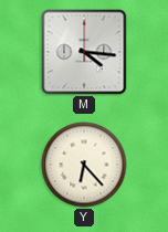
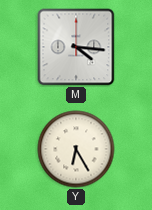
Y: 6:23 -> 6:25
